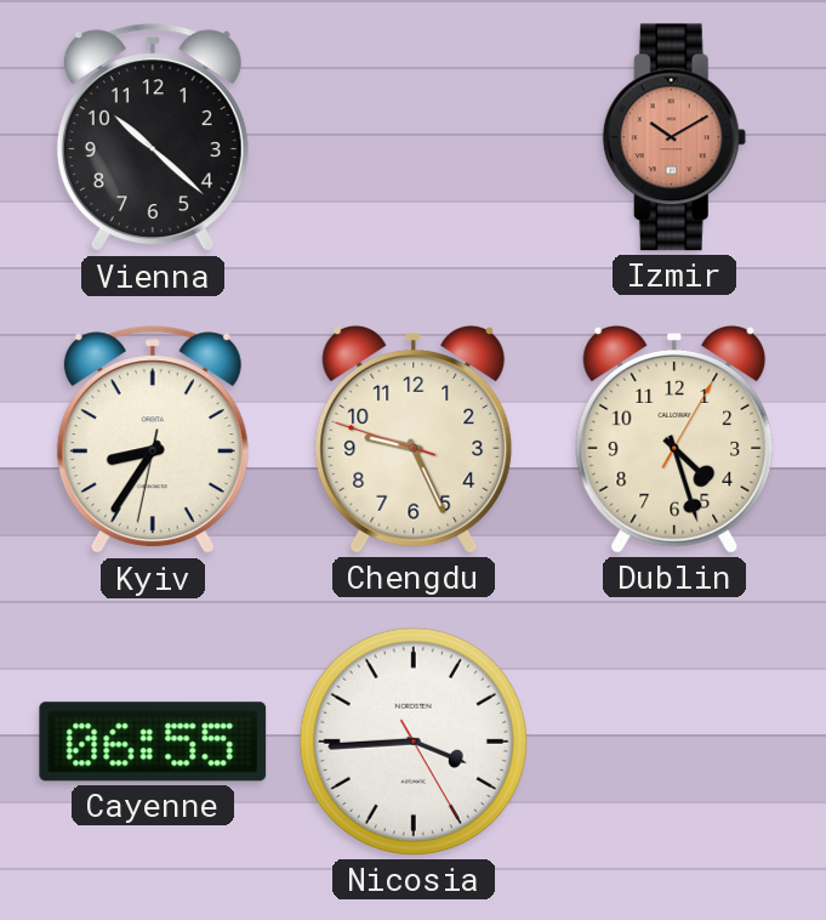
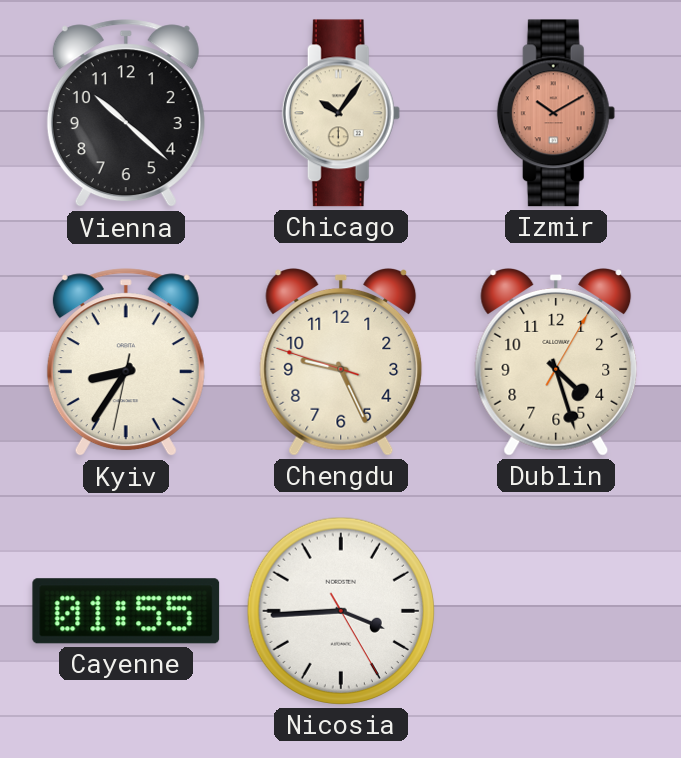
Chicago: none -> 10:06
Cayenne: 06:55 -> 01:55
